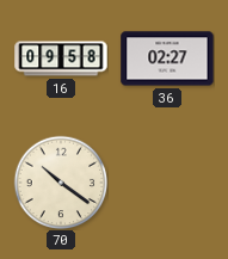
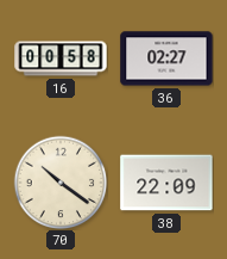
16: 09:58 -> 00:58
38: none -> 22:09
